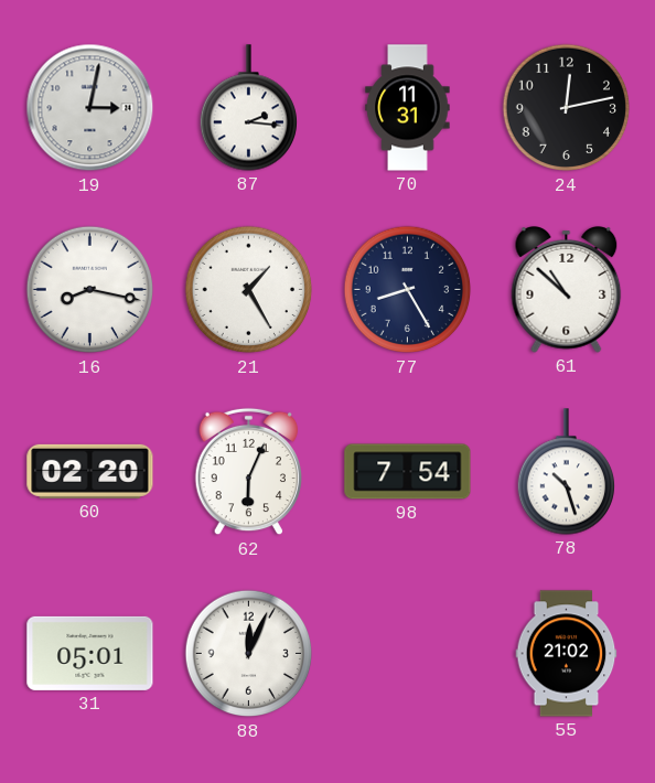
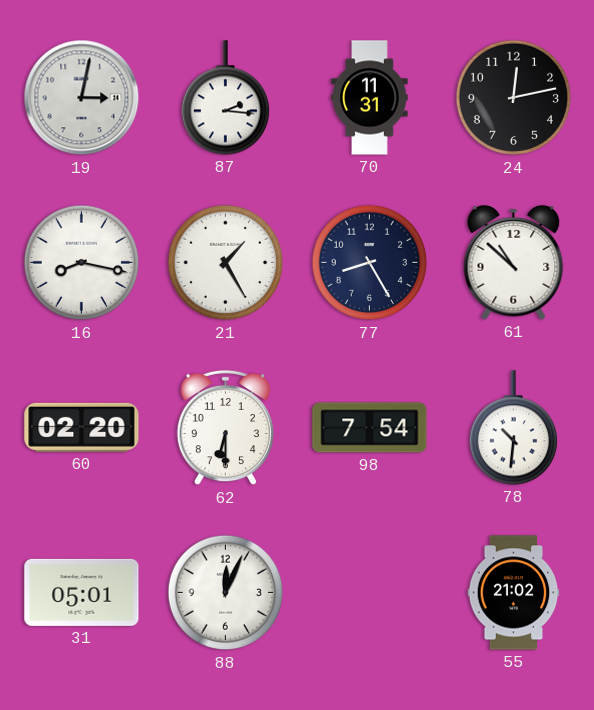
62: 6:04 -> 6:30
78: 10:27 -> 10:31
